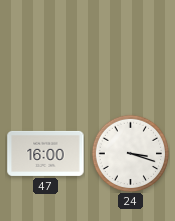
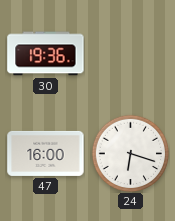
30: none -> 19:36
24: 3:18 -> 6:18
